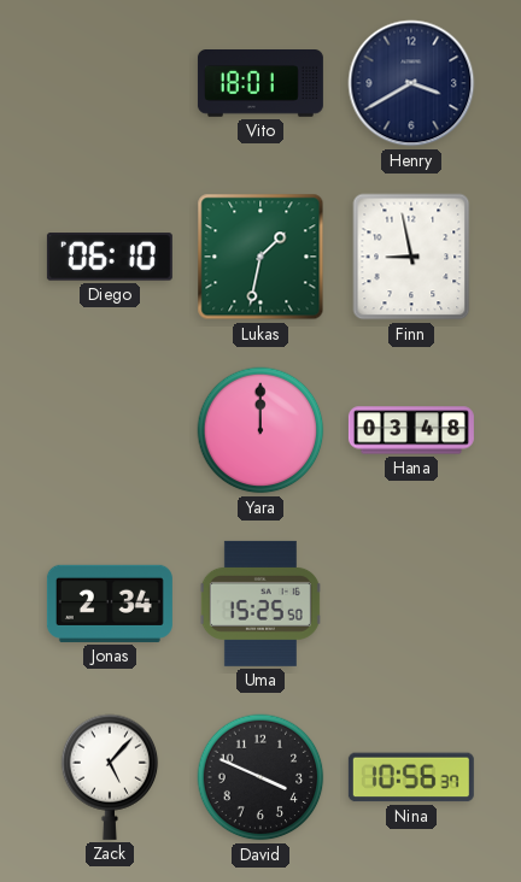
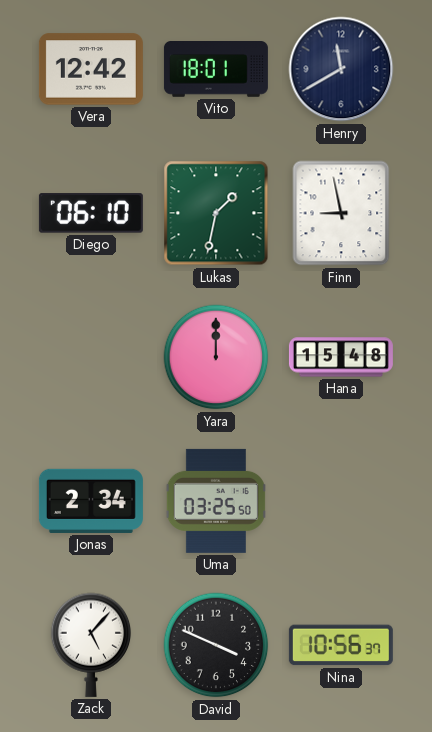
Vera: none -> 12:42
Henry: 3:40 -> 11:40
Hana: 03:48 -> 15:48
Uma: 15:25 -> 03:25
